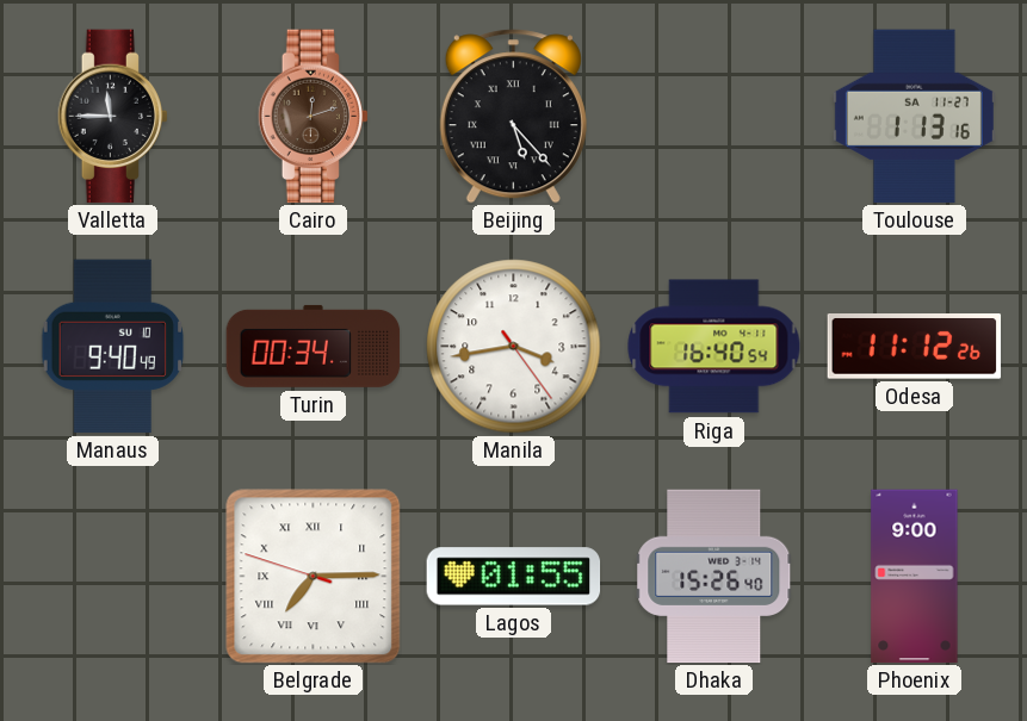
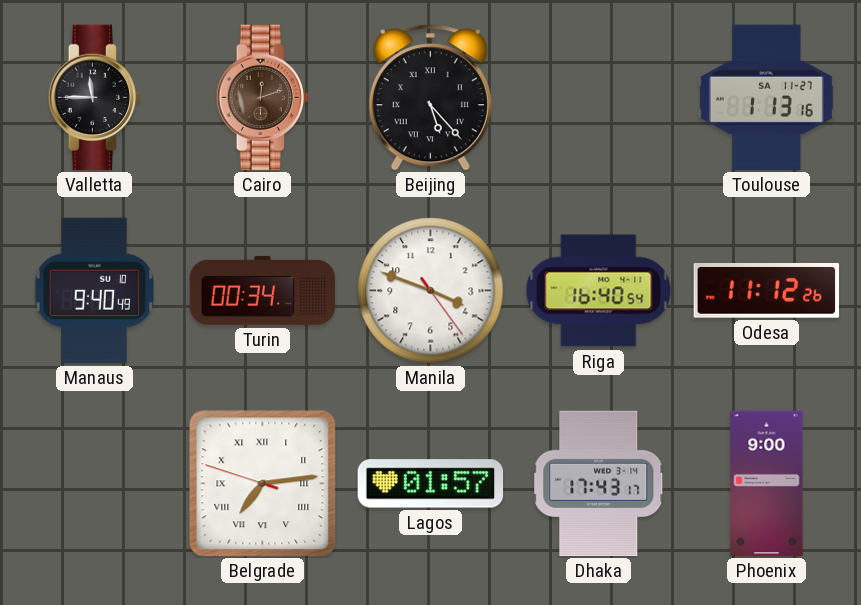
Manila: 3:43 -> 3:48
Belgrade: 7:14 -> 7:13
Lagos: 01:55 -> 01:57
Dhaka: 15:26 -> 17:43
